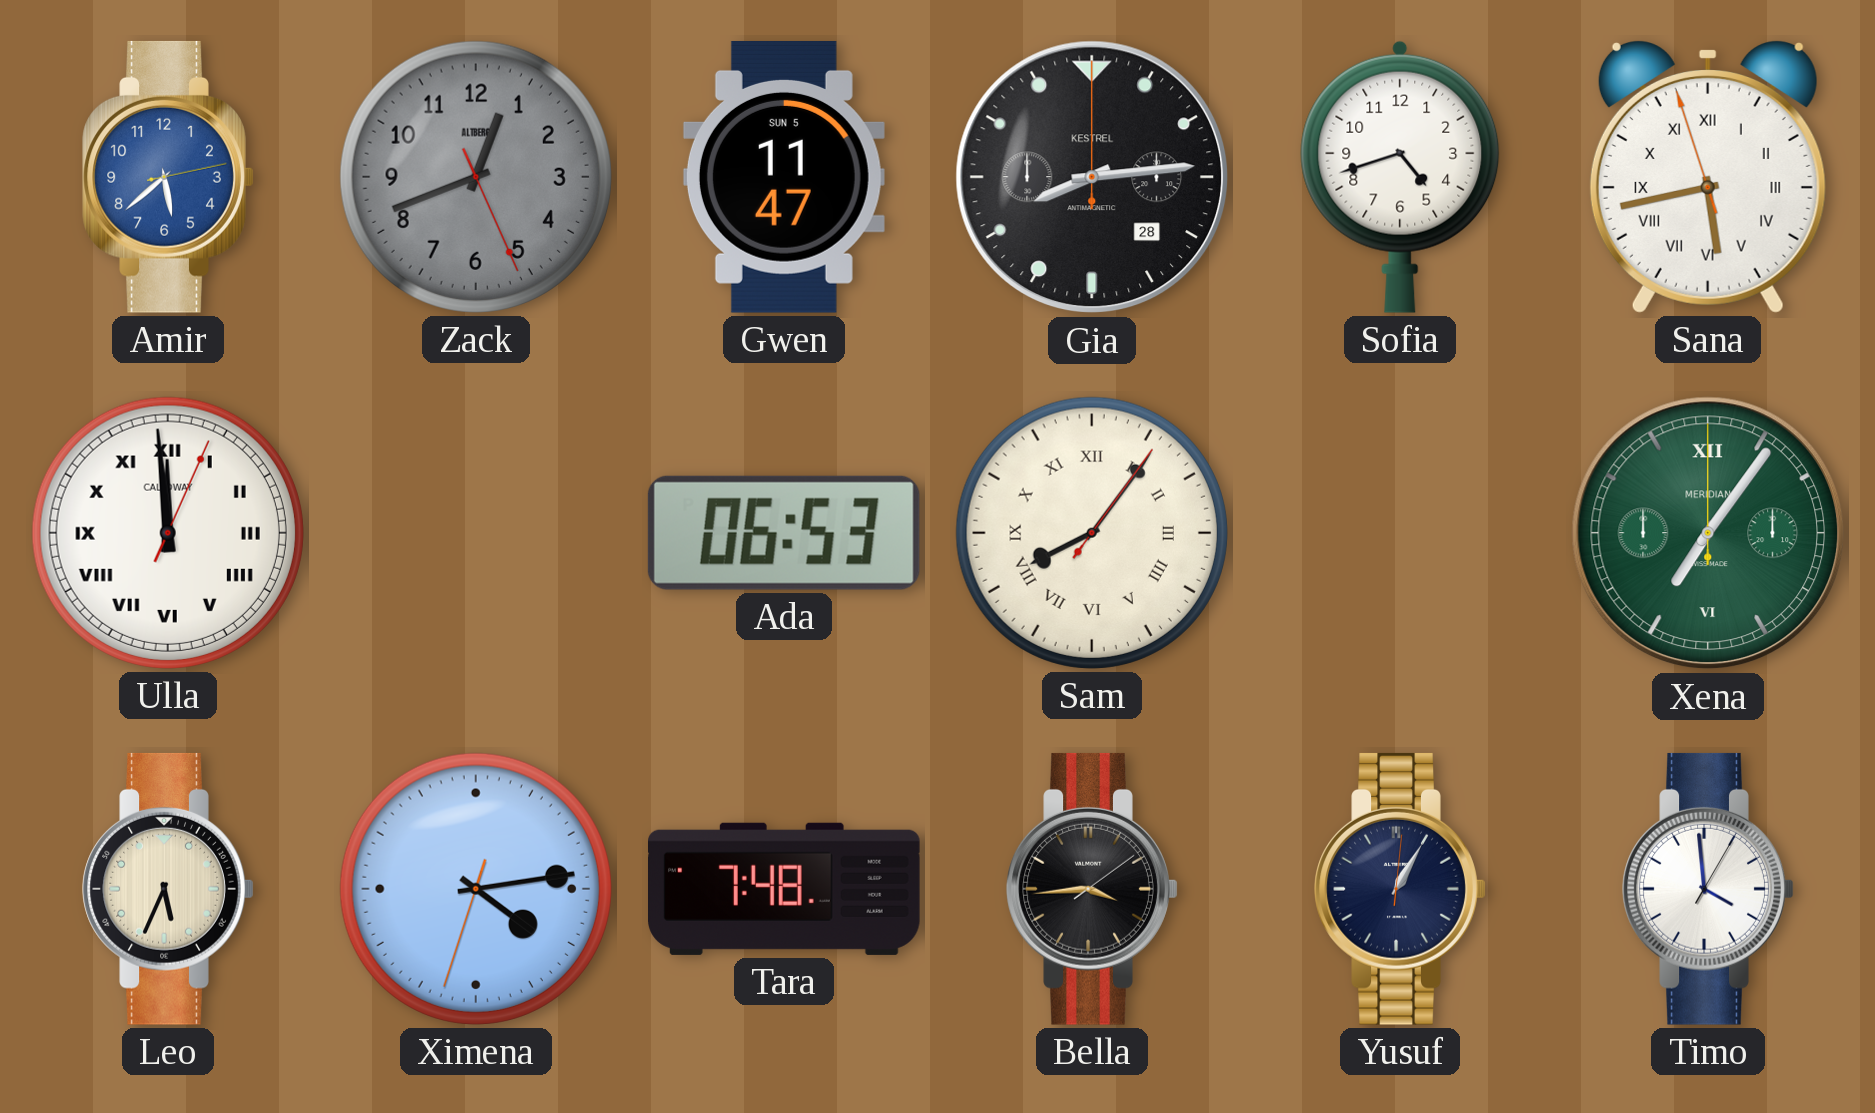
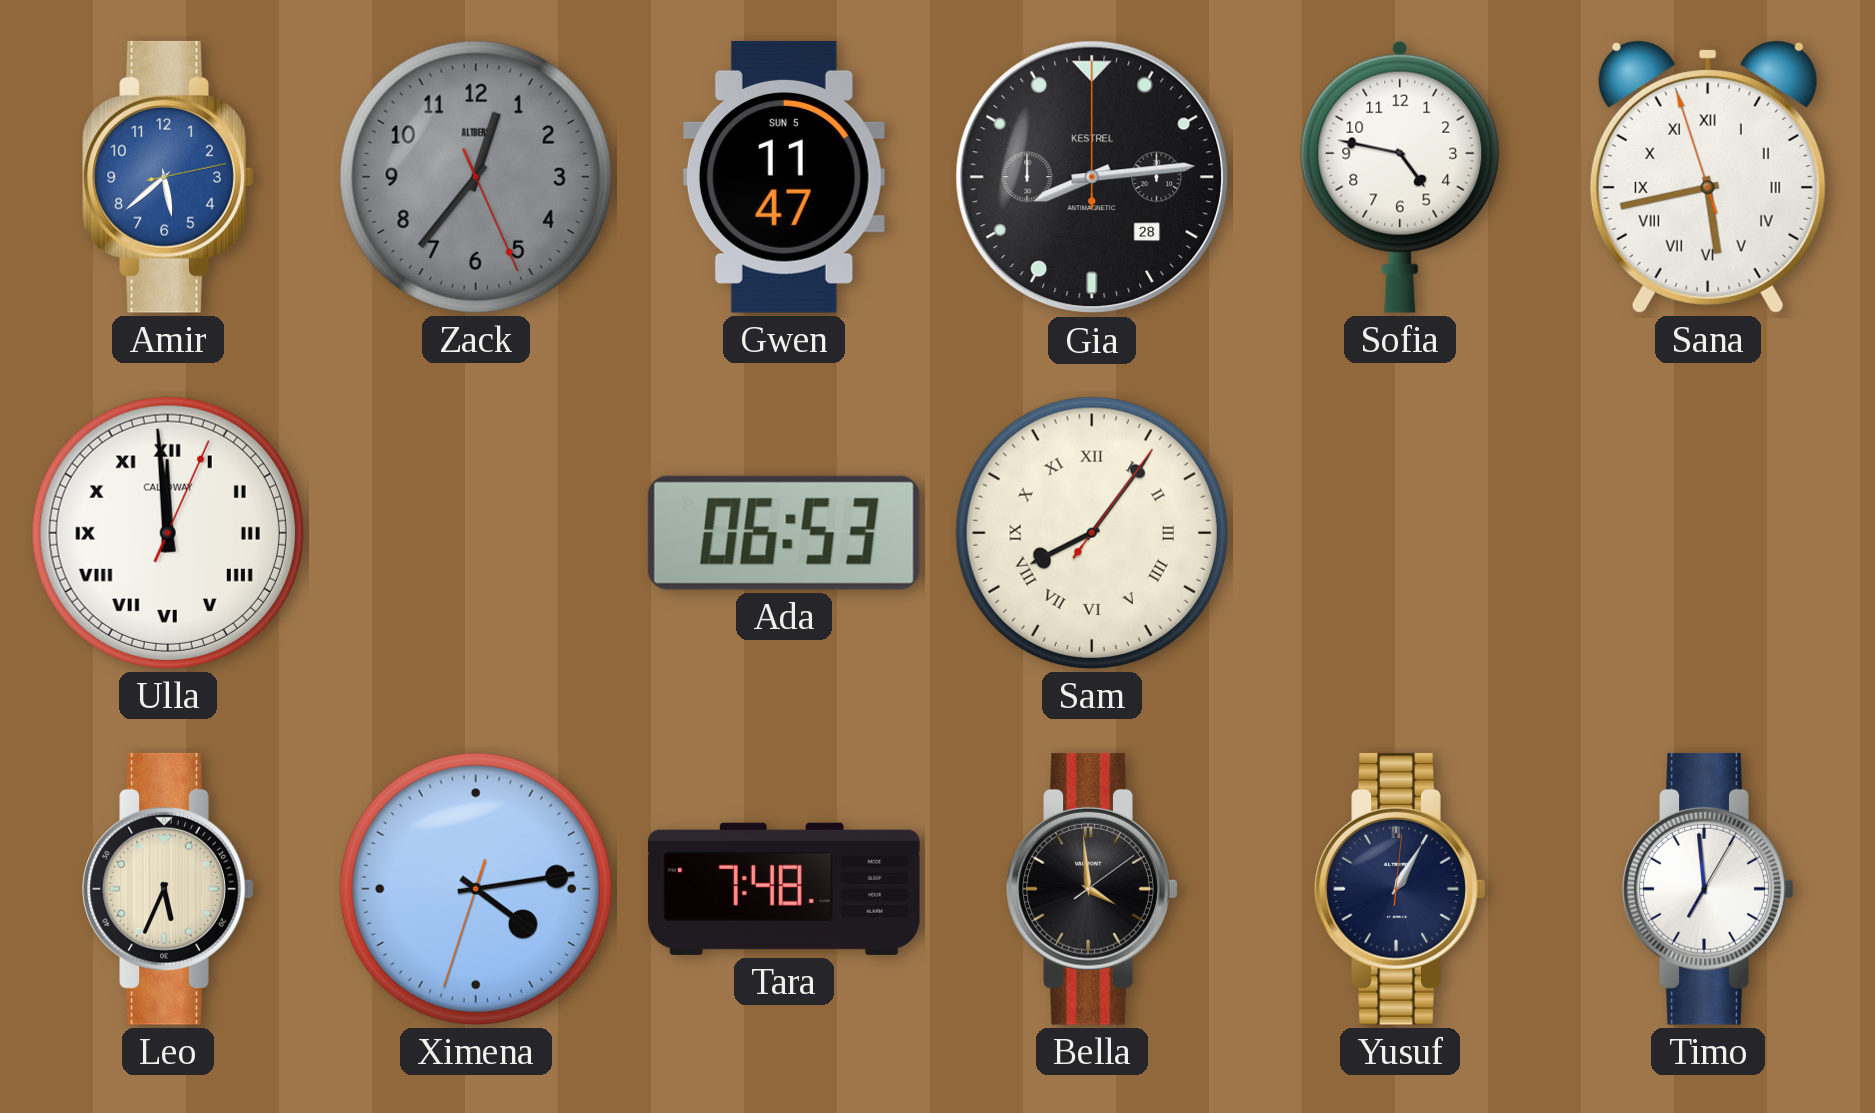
Zack: 12:41 -> 12:36
Sofia: 4:42 -> 4:47
Xena: 7:06 -> none
Bella: 3:44 -> 3:59
Timo: 3:59 -> 6:59
